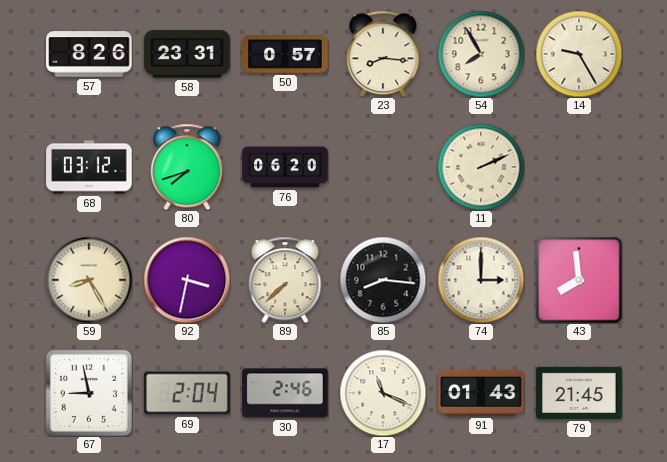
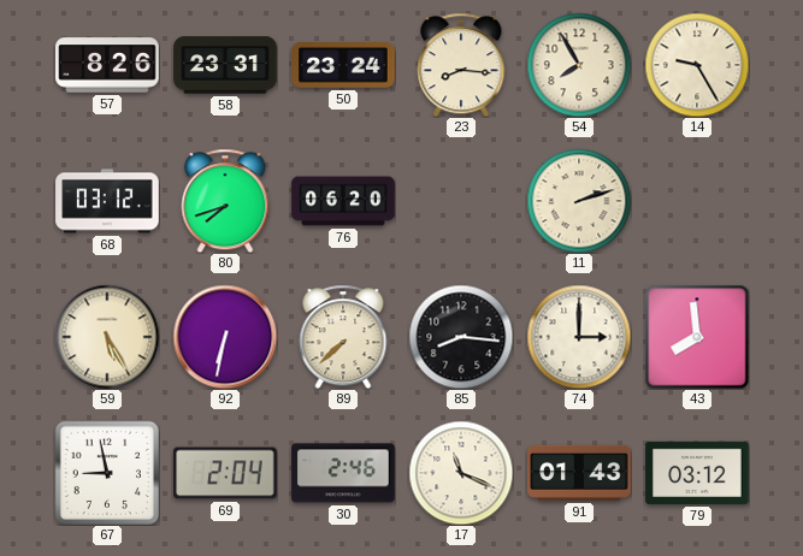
50: 0:57 -> 23:24
11: 2:11 -> 2:12
59: 8:25 -> 5:25
92: 3:32 -> 6:32
79: 21:45 -> 03:12
